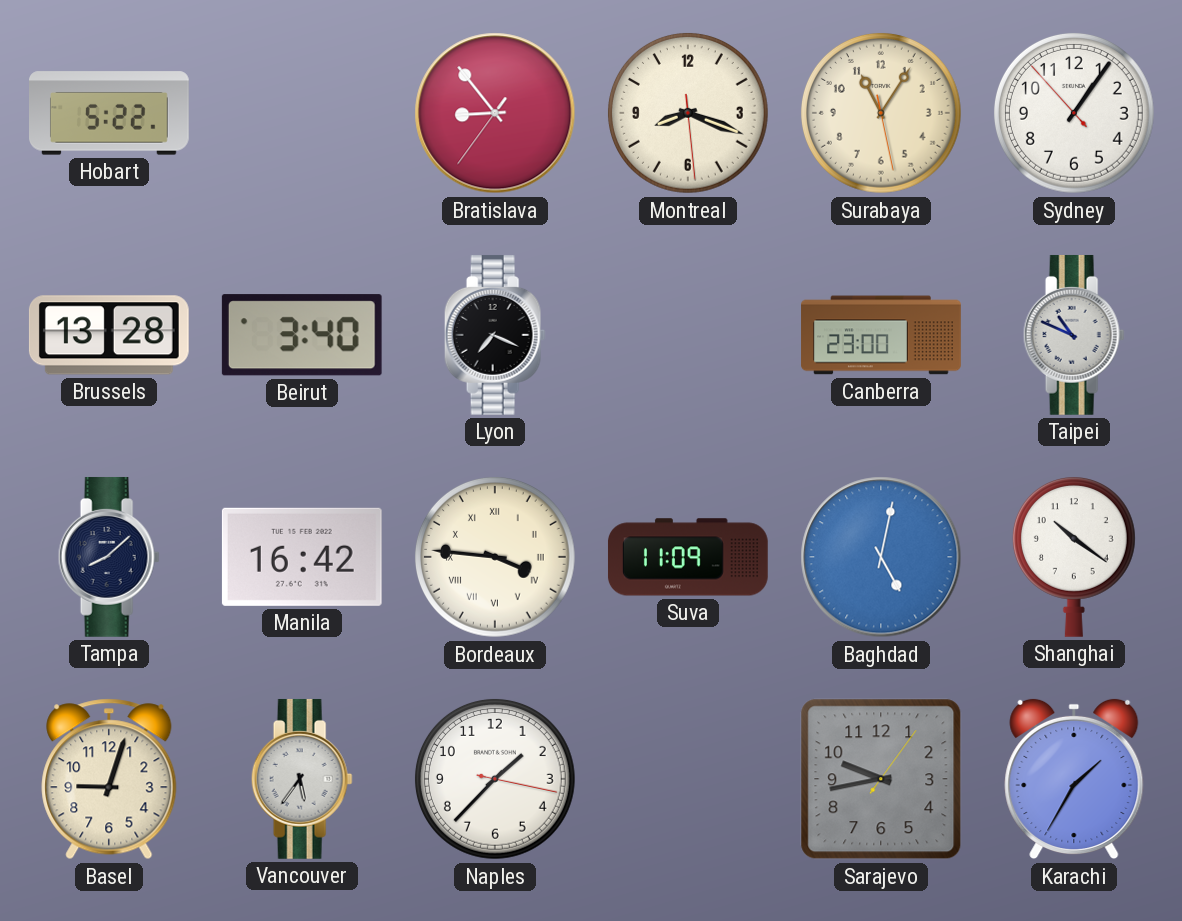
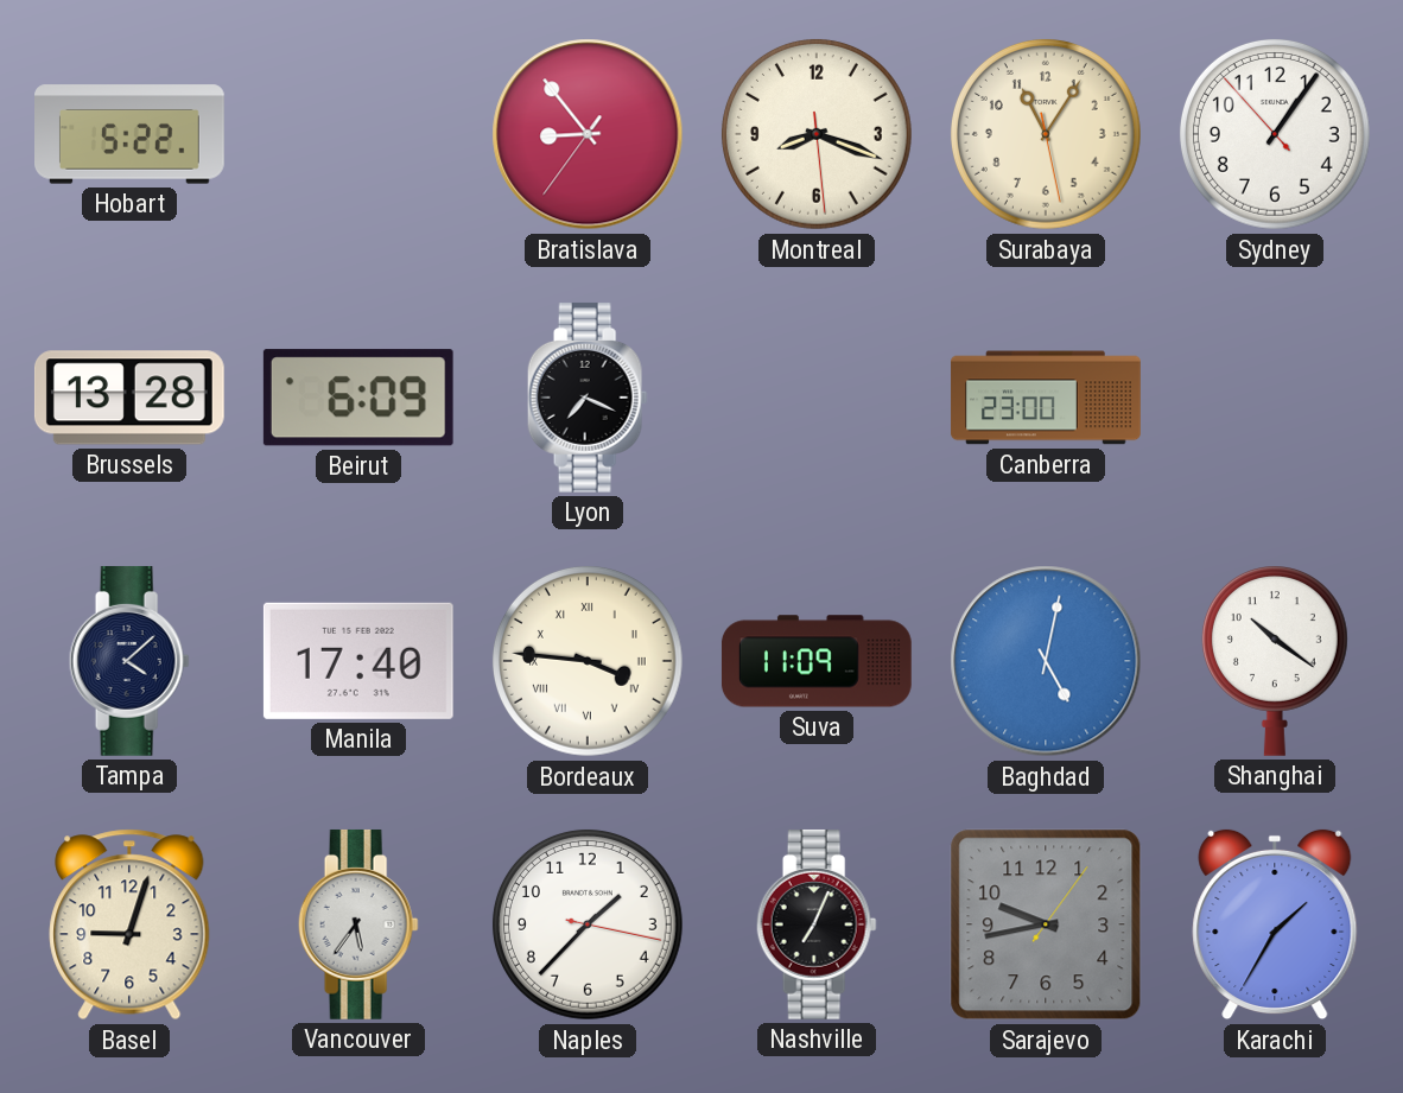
Beirut: 3:40 -> 6:09
Taipei: 10:49 -> none
Tampa: 8:08 -> 4:08
Manila: 16:42 -> 17:40
Nashville: none -> 7:04
